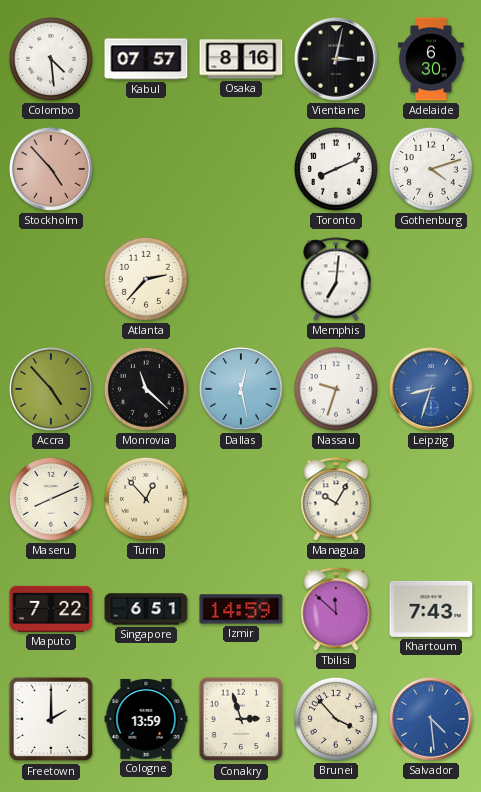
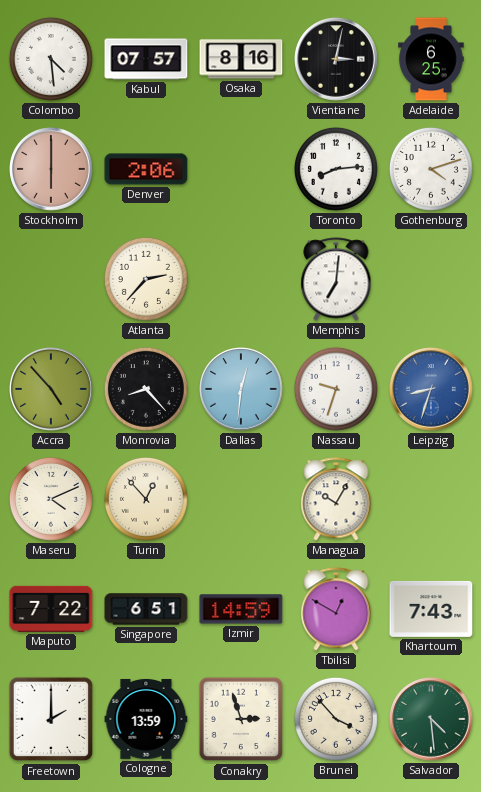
Adelaide: 6:30 -> 6:25
Stockholm: 4:53 -> 6:00
Denver: none -> 2:06
Toronto: 8:11 -> 8:14
Monrovia: 11:22 -> 8:23
Dallas: 12:28 -> 12:31
Maseru: 8:11 -> 4:11
Tbilisi: 11:52 -> 12:50
Salvador dial: blue -> green
